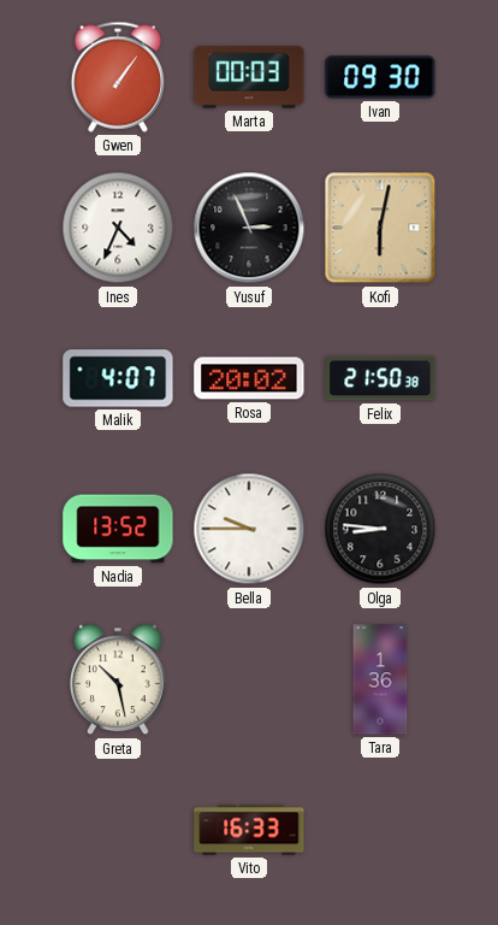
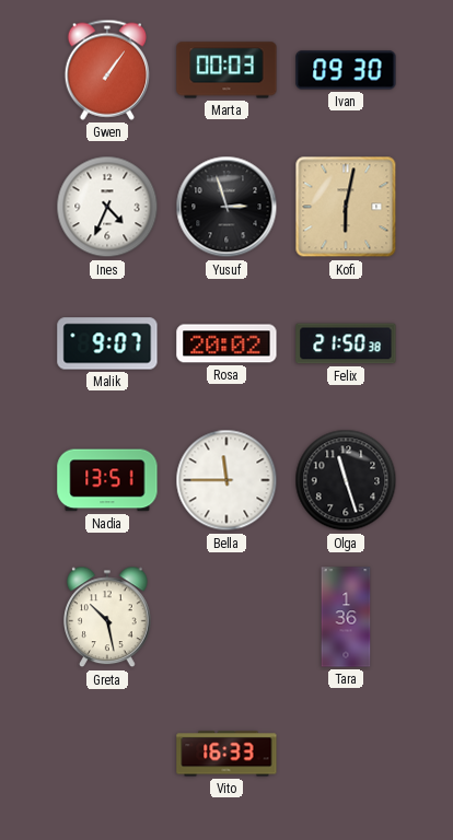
Yusuf: 2:56 -> 2:57
Malik: 4:07 -> 9:07
Nadia: 13:52 -> 13:51
Bella: 9:45 -> 11:45
Olga: 8:46 -> 11:27
